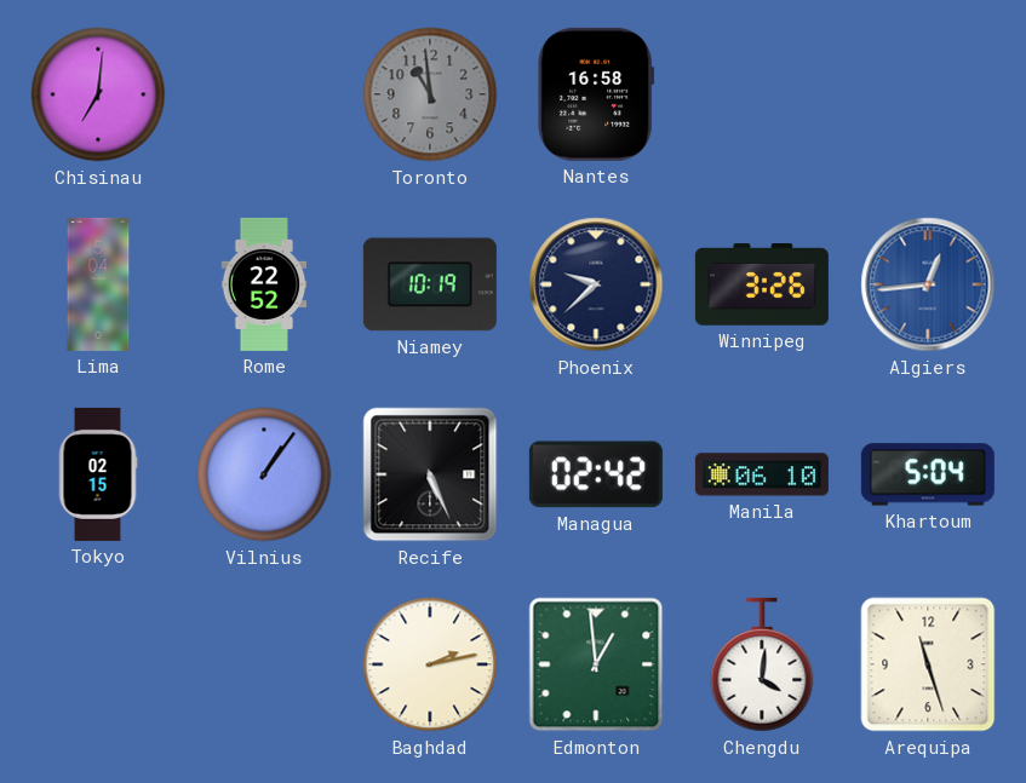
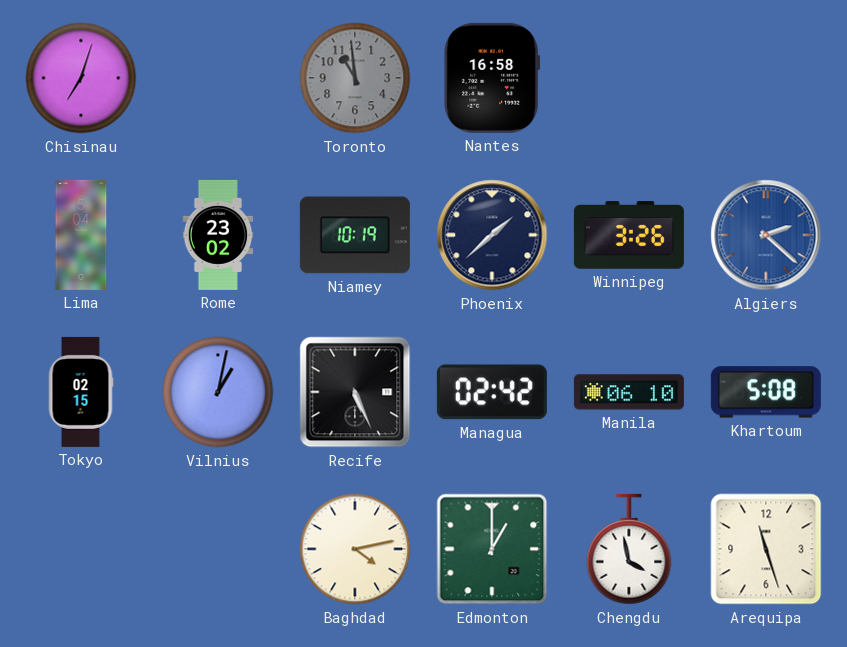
Chisinau: 7:01 -> 7:03
Rome: 22:52 -> 23:02
Phoenix: 9:38 -> 1:38
Algiers: 12:44 -> 2:22
Vilnius: 1:06 -> 1:02
Khartoum: 5:04 -> 5:08
Baghdad: 2:13 -> 4:13
Edmonton: 12:59 -> 1:00
Chengdu: 4:01 -> 3:58
